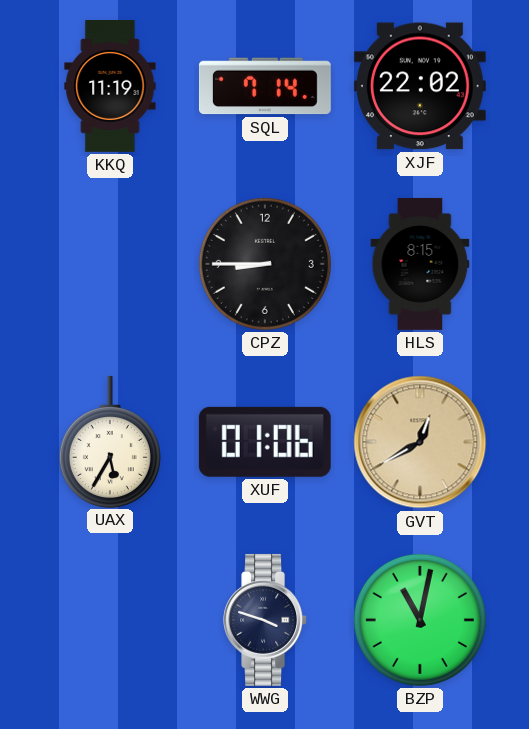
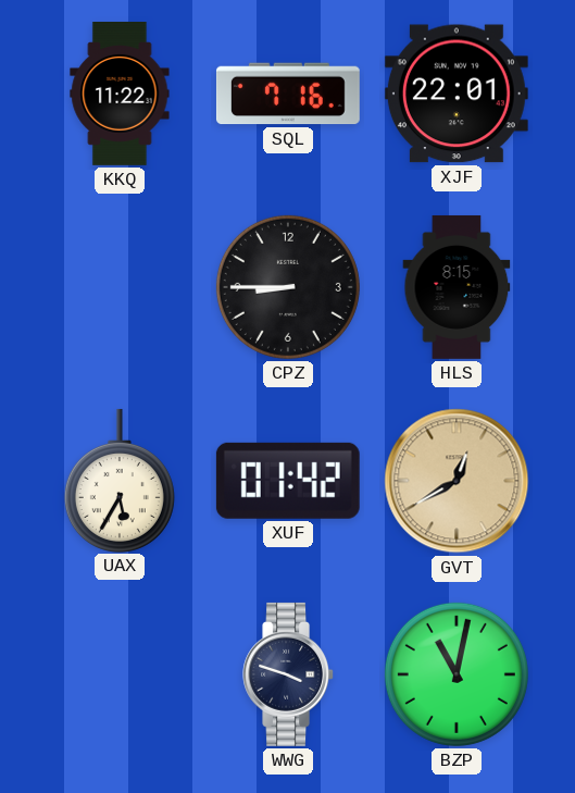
KKQ: 11:19 -> 11:22
SQL: 7:14 -> 7:16
XJF: 22:02 -> 22:01
XUF: 01:06 -> 01:42
